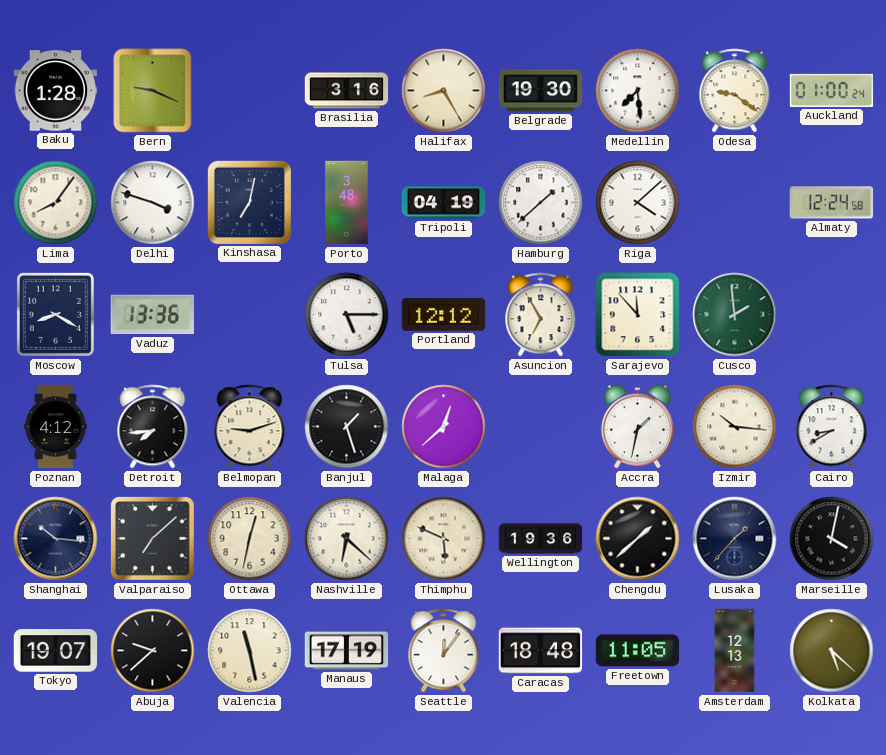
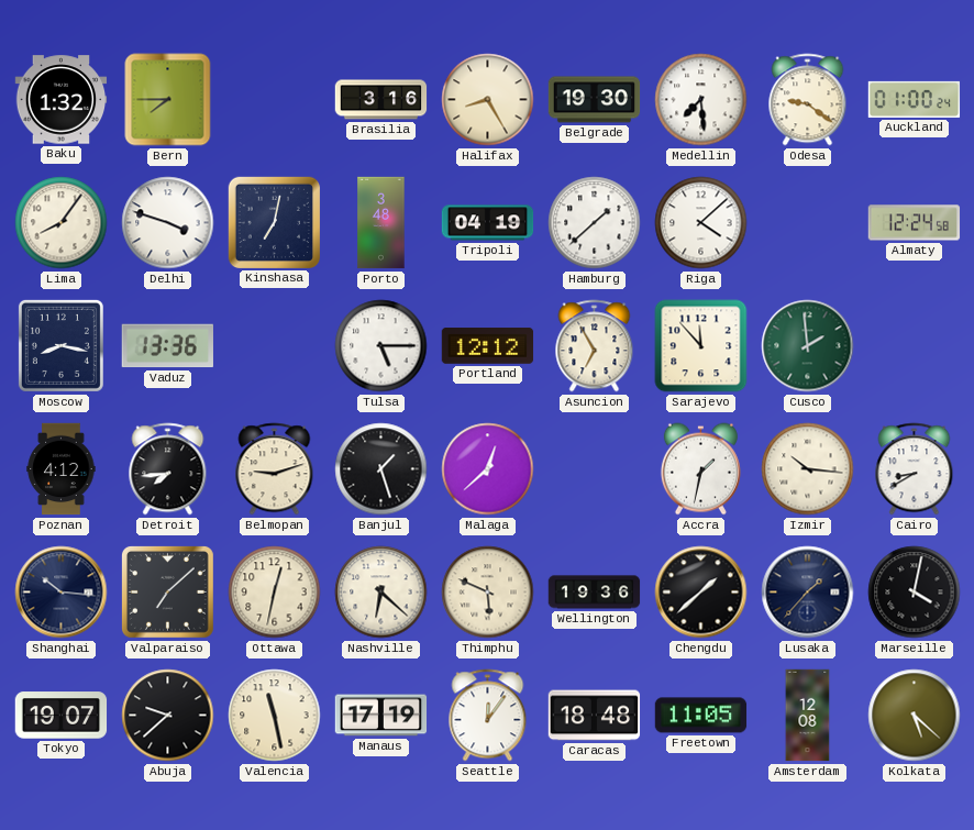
Baku: 1:28 -> 1:32
Bern: 9:19 -> 7:45
Moscow: 8:20 -> 8:17
Amsterdam: 12:13 -> 12:08
